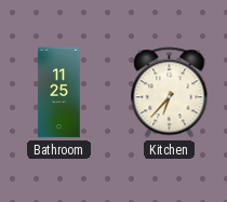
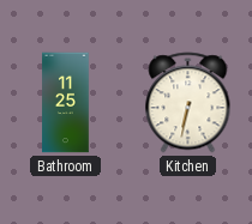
Kitchen: 6:37 -> 6:32
